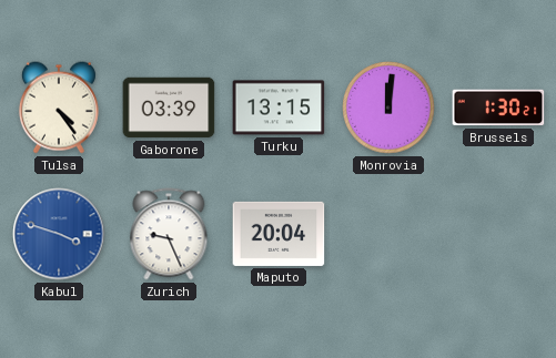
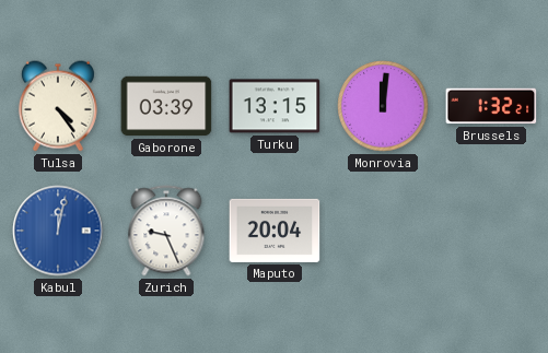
Brussels: 1:30 -> 1:32
Kabul: 3:48 -> 12:02
